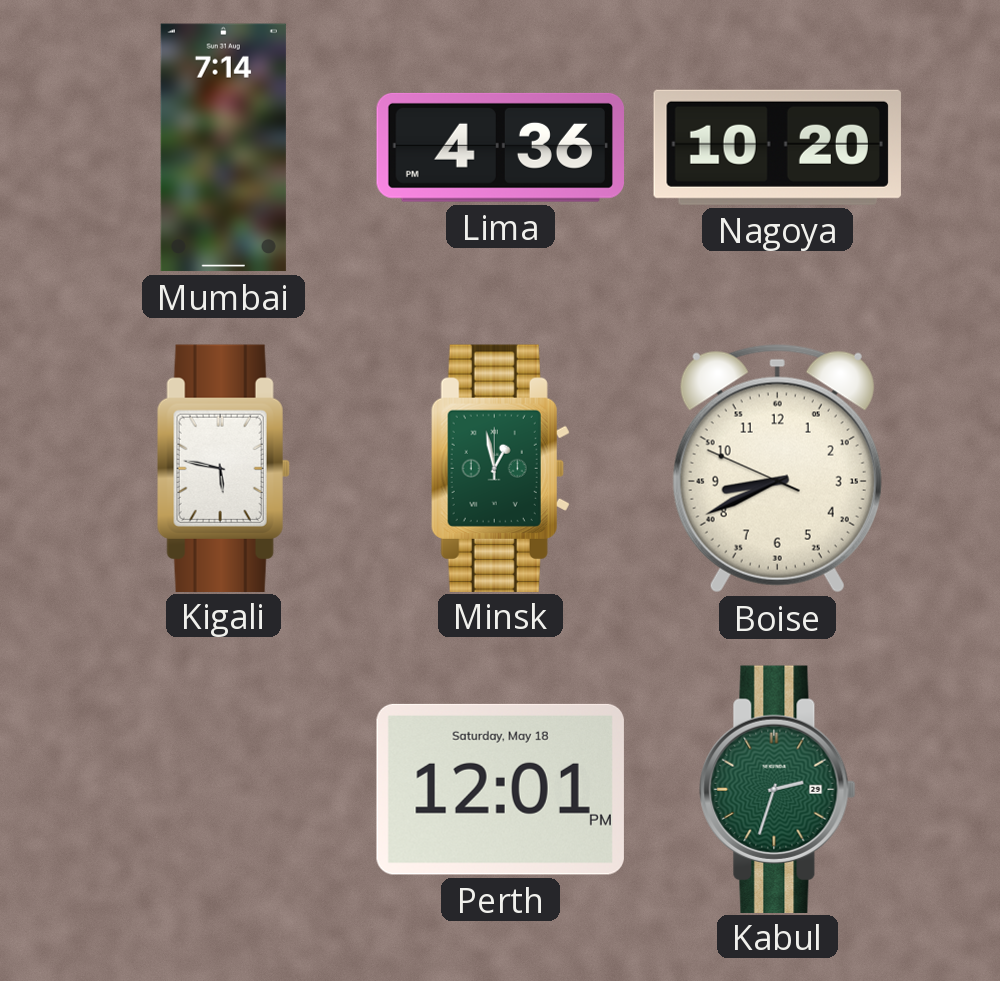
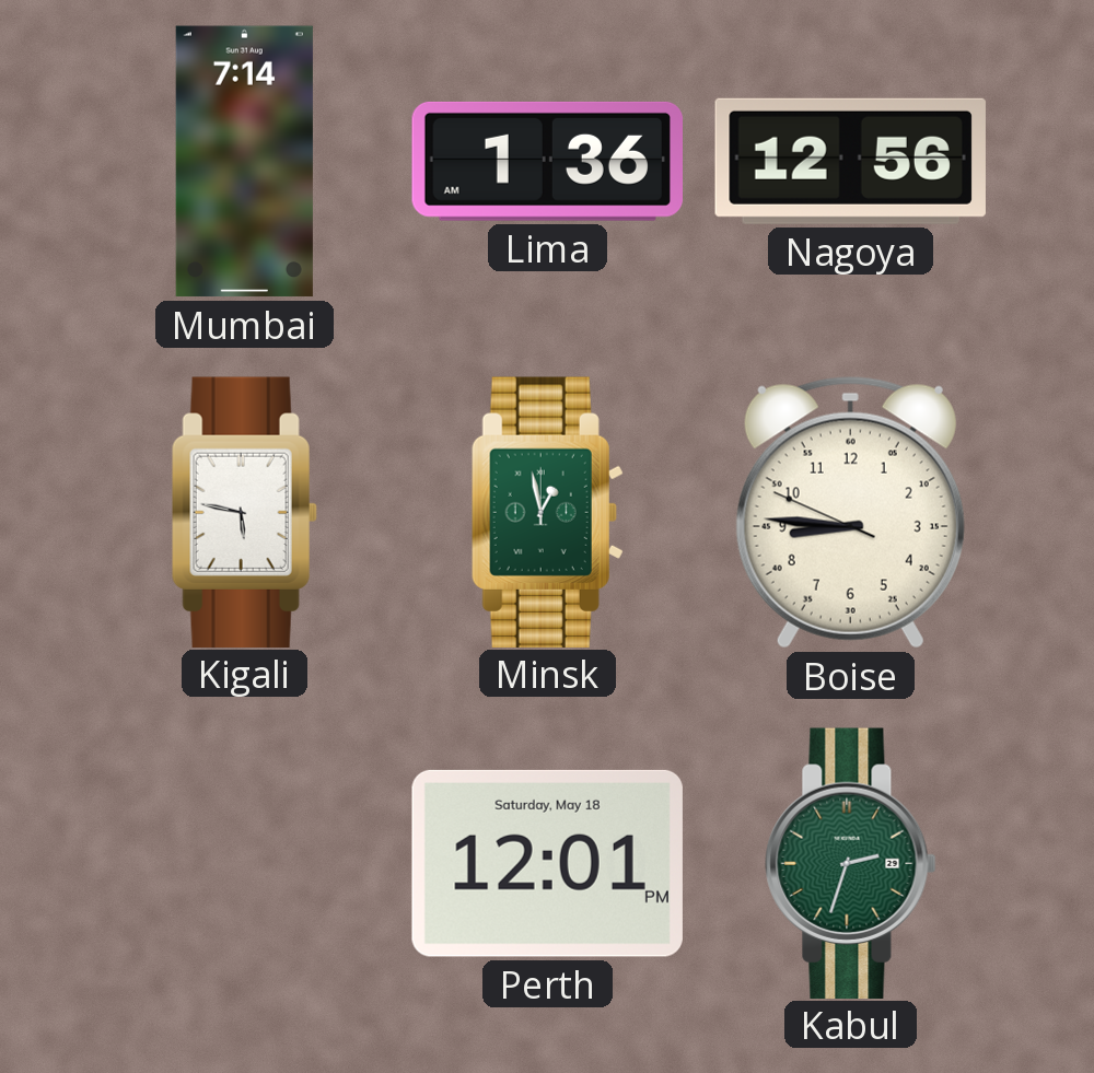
Lima: 4:36 -> 1:36
Nagoya: 10:20 -> 12:56
Boise: 8:40 -> 8:45
